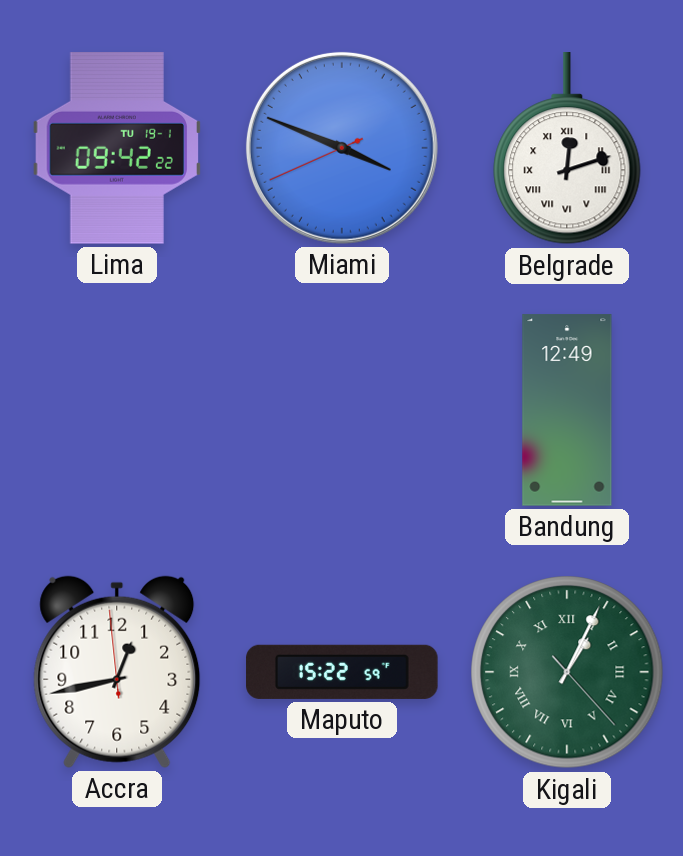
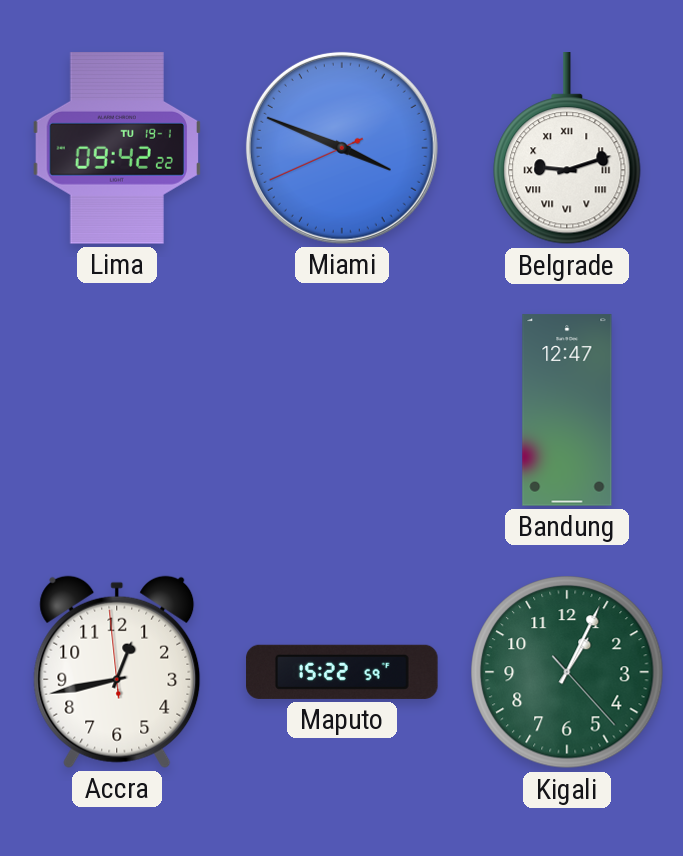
Belgrade: 12:12 -> 9:12
Bandung: 12:49 -> 12:47
Kigali numerals: Roman -> Arabic
